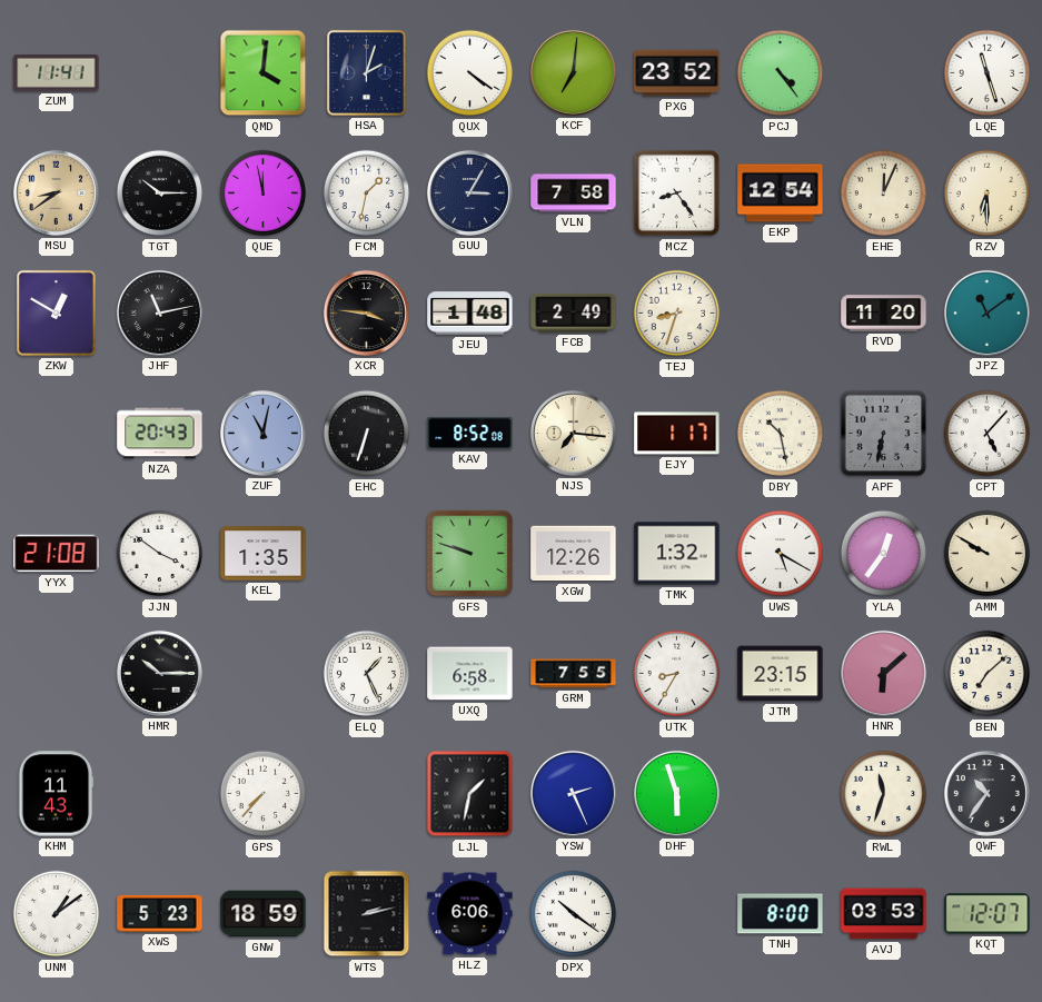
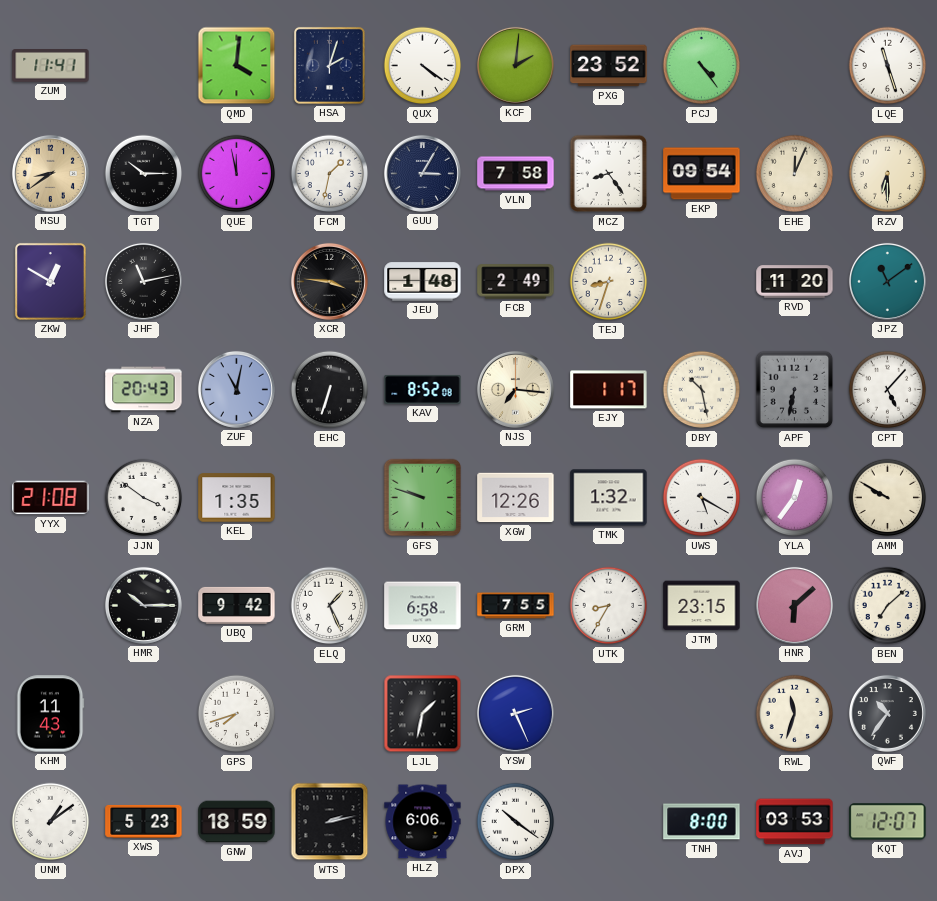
KCF: 7:01 -> 2:01
EKP: 12:54 -> 09:54
UBQ: none -> 9:42
GPS: 7:37 -> 7:42
DHF: 5:57 -> none
